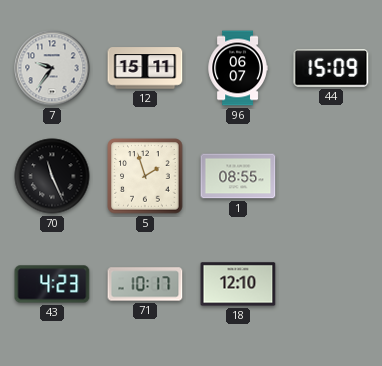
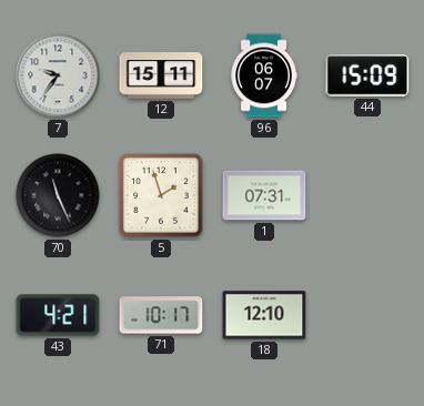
1: 08:55 -> 07:31
43: 4:23 -> 4:21
